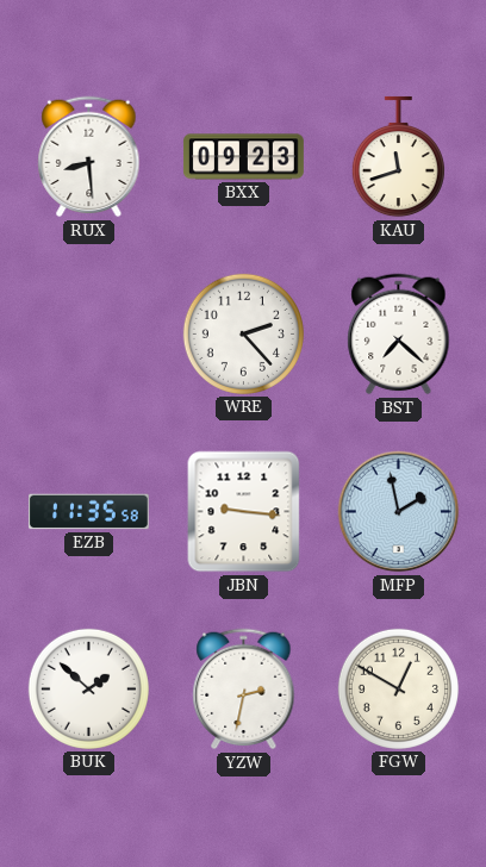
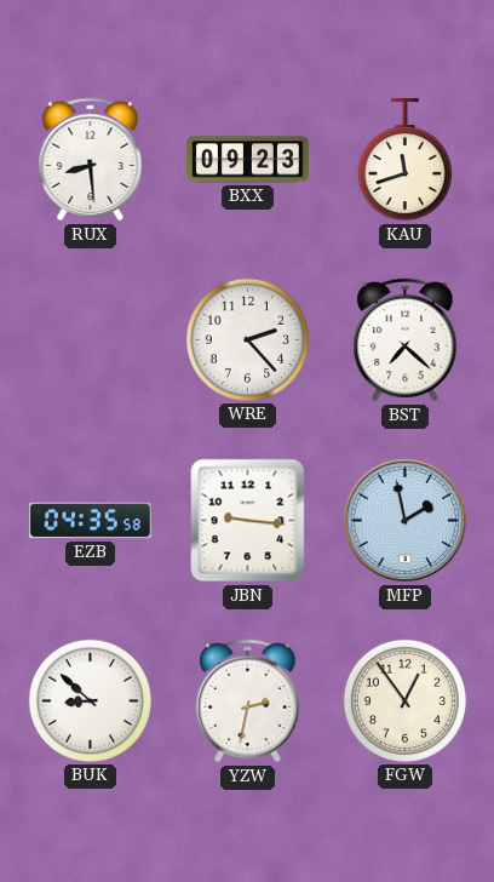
EZB: 11:35 -> 04:35
BUK: 1:52 -> 8:52
FGW: 12:50 -> 12:54
